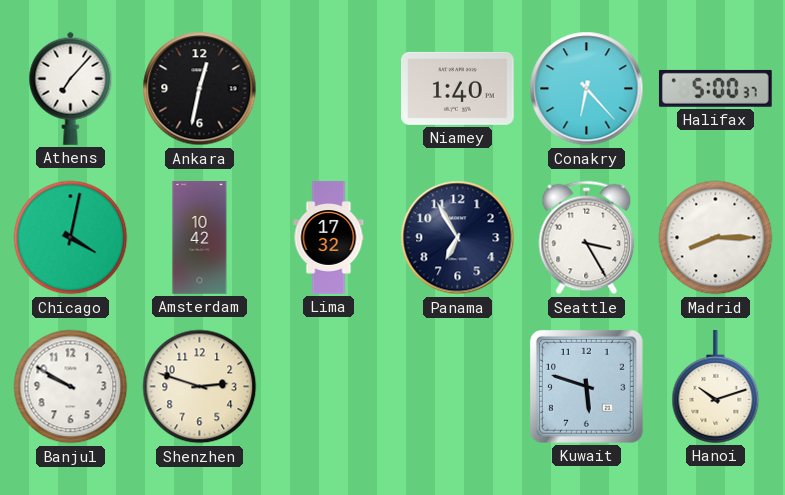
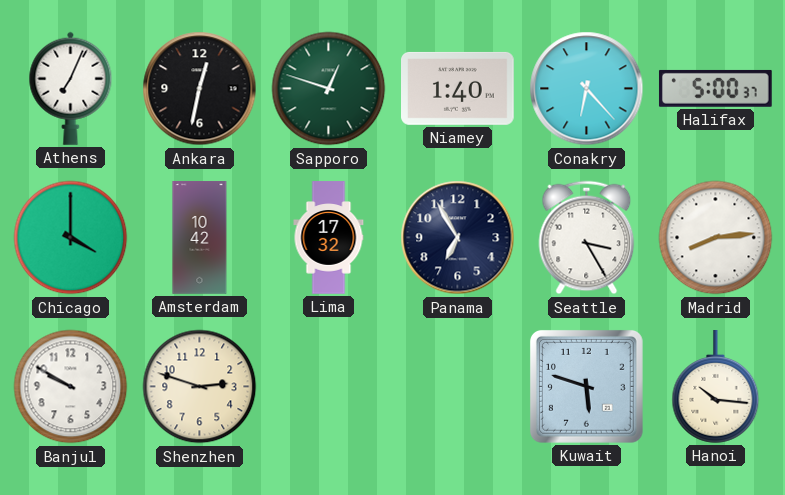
Athens: 7:07 -> 7:04
Sapporo: none -> 12:48
Chicago: 4:02 -> 4:00
Madrid: 8:15 -> 8:14
Hanoi: 10:12 -> 10:16
